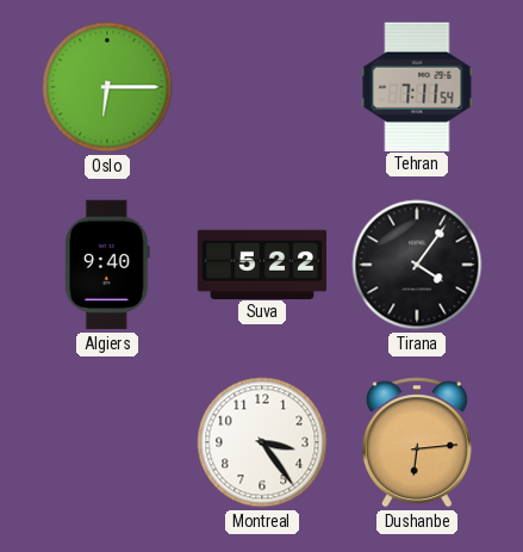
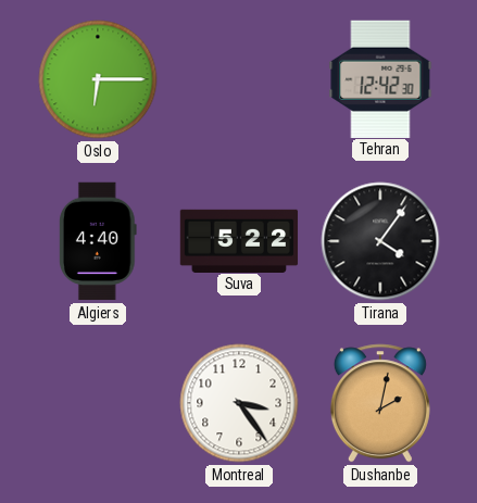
Tehran: 7:11 -> 12:42
Algiers: 9:40 -> 4:40
Dushanbe: 6:14 -> 2:02
